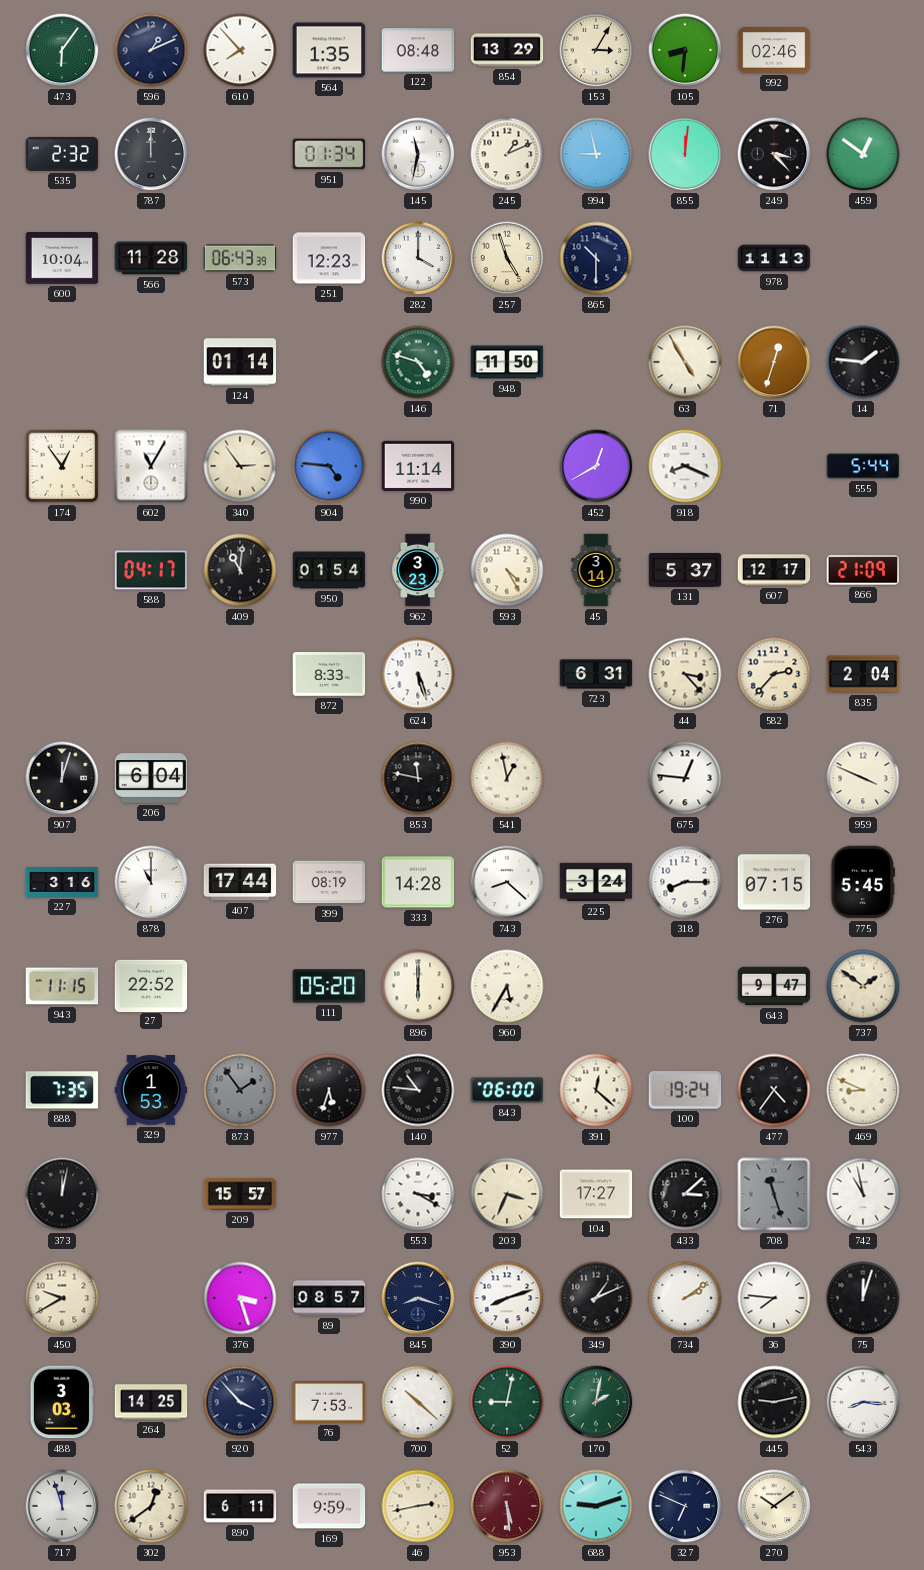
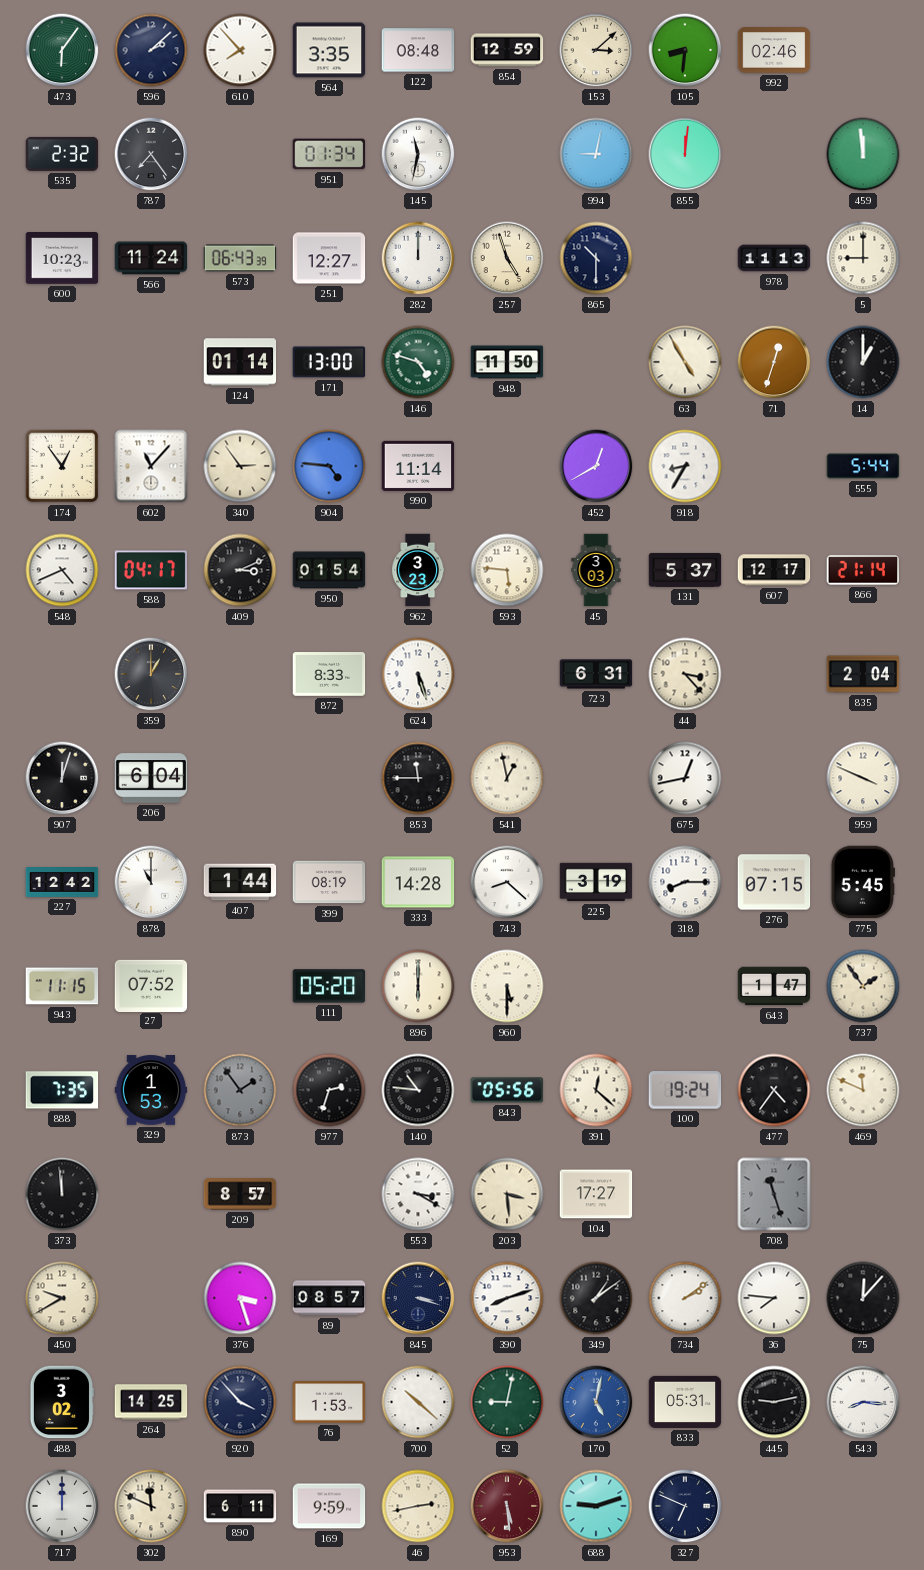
596: 1:11 -> 2:08
564: 1:35 -> 3:35
854: 13:29 -> 12:59
153: 3:05 -> 3:08
787: 12:00 -> 7:24
245: 1:11 -> none
994: 8:58 -> 9:02
249: 3:23 -> none
459: 12:51 -> 11:59
600: 10:04 -> 10:23
566: 11:28 -> 11:24
251: 12:23 -> 12:27
282: 4:00 -> 12:00
5: none -> 9:00
171: none -> 13:00
14: 1:46 -> 1:00
602: 11:05 -> 11:07
918: 8:19 -> 8:35
548: none -> 4:41
409: 11:01 -> 3:11
593: 4:25 -> 5:46
45: 3:14 -> 3:03
866: 21:09 -> 21:14
359: none -> 1:00
582: 2:37 -> none
853: 11:47 -> 11:45
675: 12:46 -> 12:43
227: 3:16 -> 12:42
407: 17:44 -> 1:44
225: 3:24 -> 3:19
27: 22:52 -> 07:52
960: 5:35 -> 5:30
643: 9:47 -> 1:47
737: 1:51 -> 1:54
977: 5:33 -> 2:33
843: 06:00 -> 05:56
469: 8:49 -> 11:49
373: 12:02 -> 11:59
209: 15:57 -> 8:57
203: 3:34 -> 3:29
433: 3:08 -> none
742: 10:58 -> none
845: 8:18 -> 3:18
349: 1:11 -> 1:09
75: 12:03 -> 12:07
488: 3:03 -> 3:02
76: 7:53 -> 1:53
170: 2:02 -> 5:02
170 dial: green -> blue
833: none -> 05:31
717: 11:57 -> 12:00
302: 12:39 -> 11:49
270: 10:09 -> none
